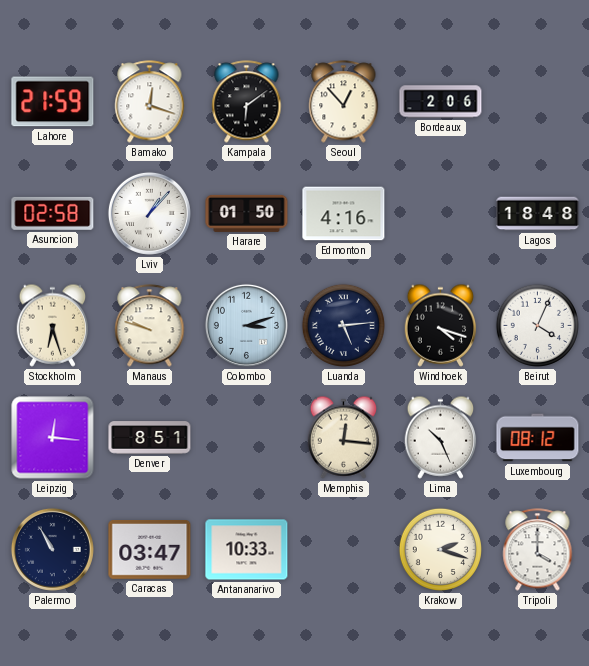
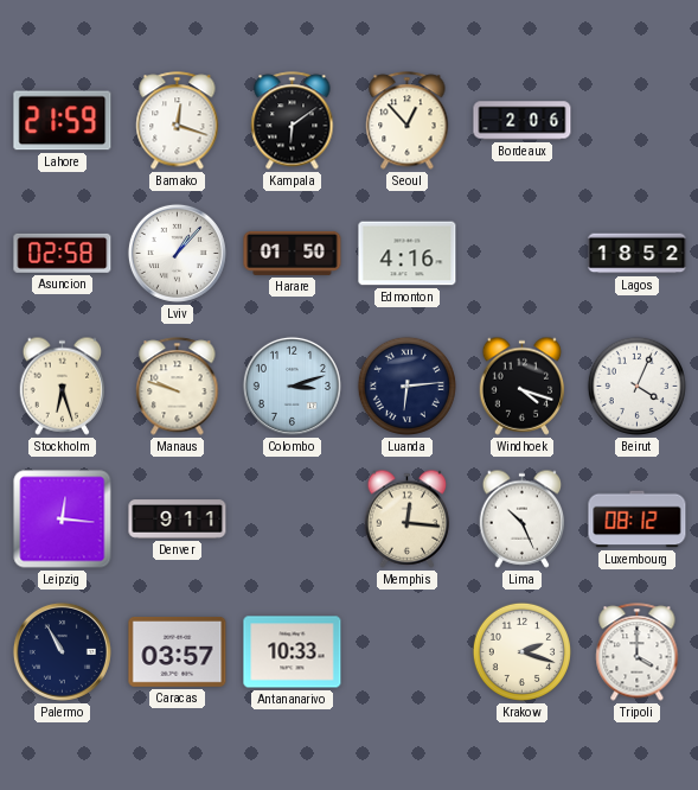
Lagos: 18:48 -> 18:52
Luanda: 5:14 -> 6:14
Denver: 8:51 -> 9:11
Caracas: 03:47 -> 03:57
